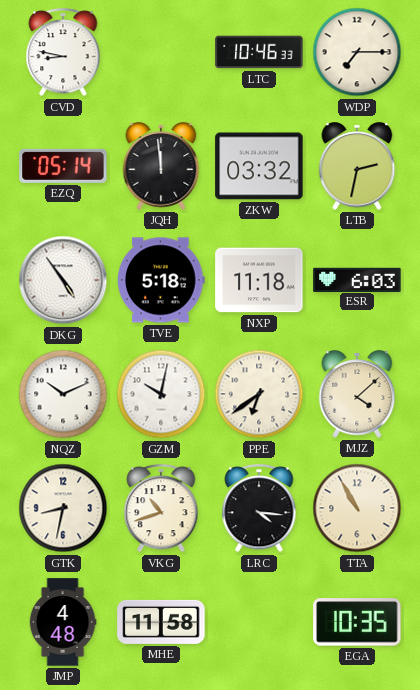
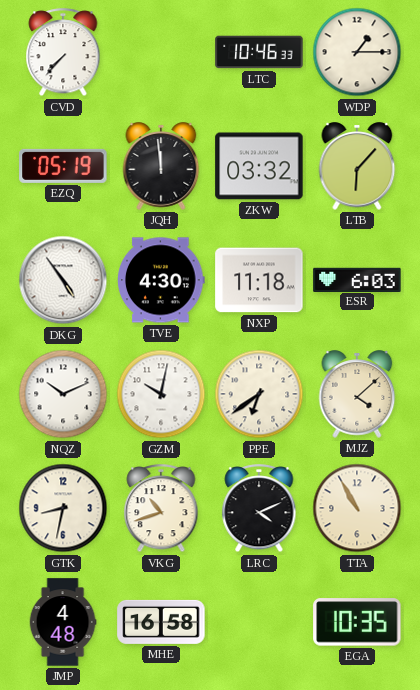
CVD: 8:47 -> 7:37
WDP: 7:15 -> 1:15
EZQ: 05:14 -> 05:19
LTB: 2:32 -> 6:07
TVE: 5:18 -> 4:30
LRC: 4:16 -> 4:11
MHE: 11:58 -> 16:58
